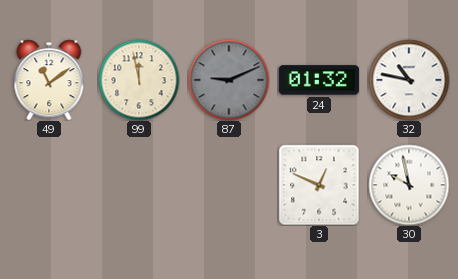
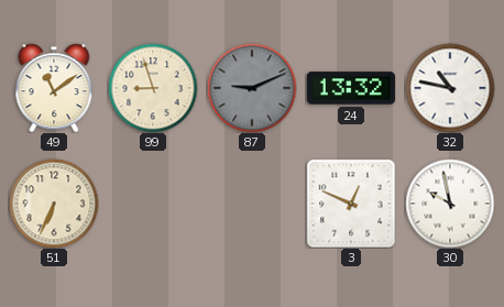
99: 11:58 -> 8:57
24: 01:32 -> 13:32
51: none -> 6:34
